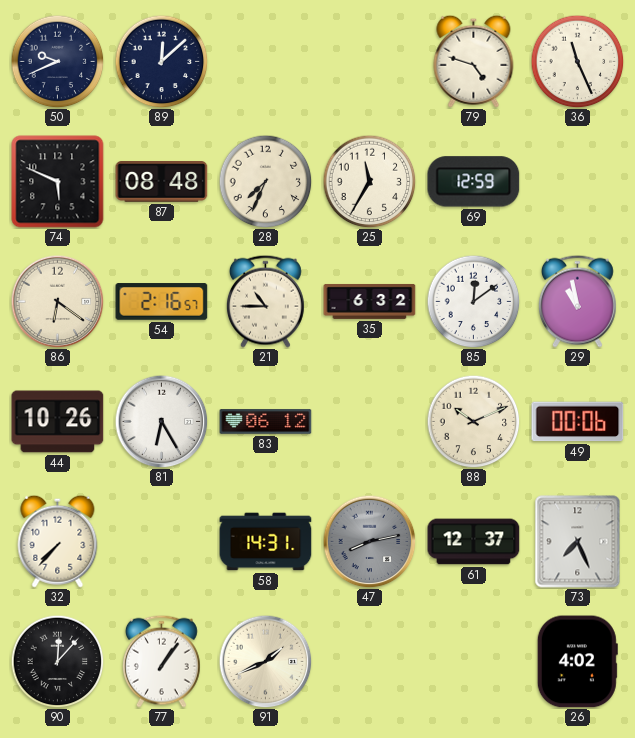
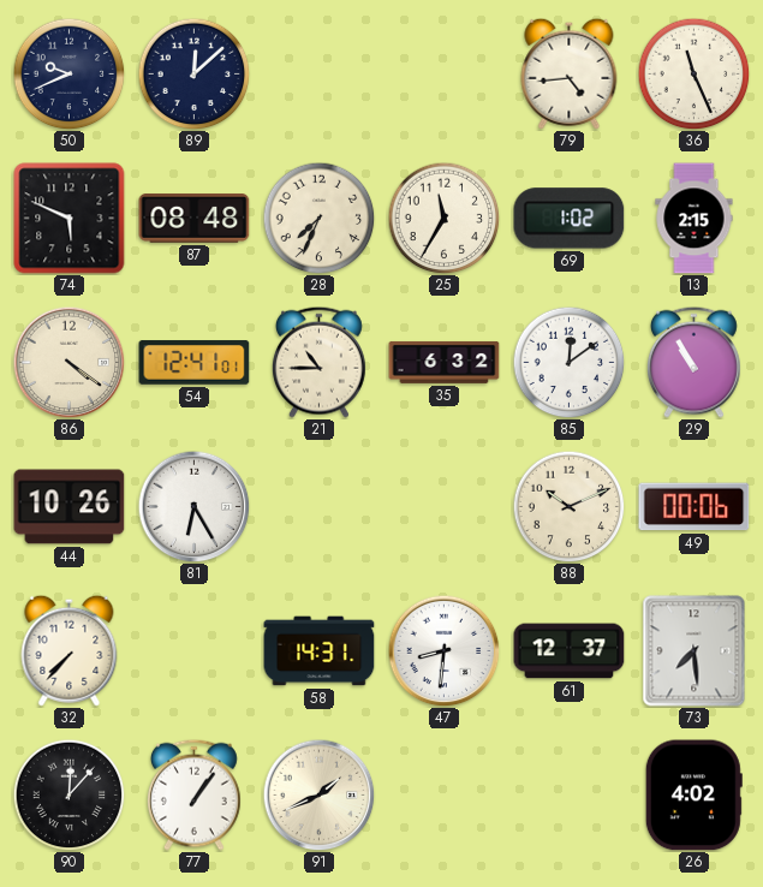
79: 4:48 -> 4:44
69: 12:59 -> 1:02
13: none -> 2:15
86: 6:21 -> 4:21
54: 2:16 -> 12:41
29: 10:58 -> 10:55
83: 06:12 -> none
47: 8:13 -> 8:31
47 dial: grey -> white
73: 7:26 -> 7:29
